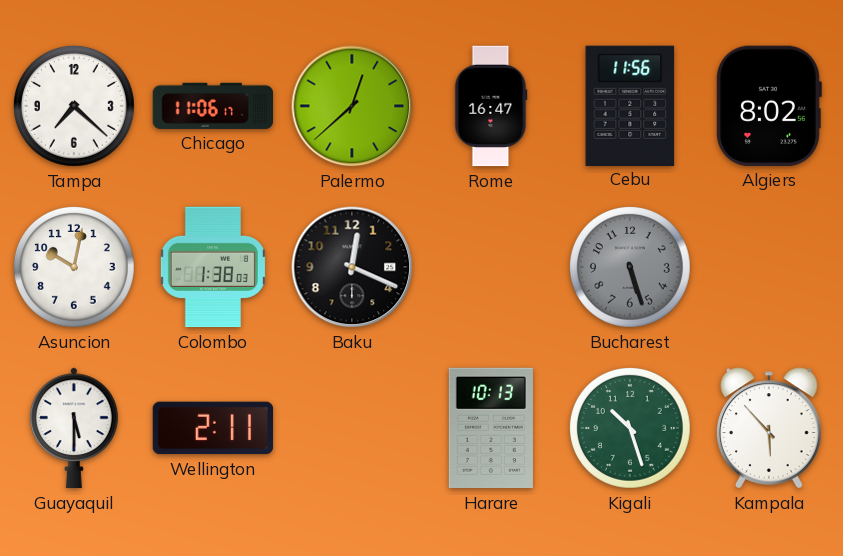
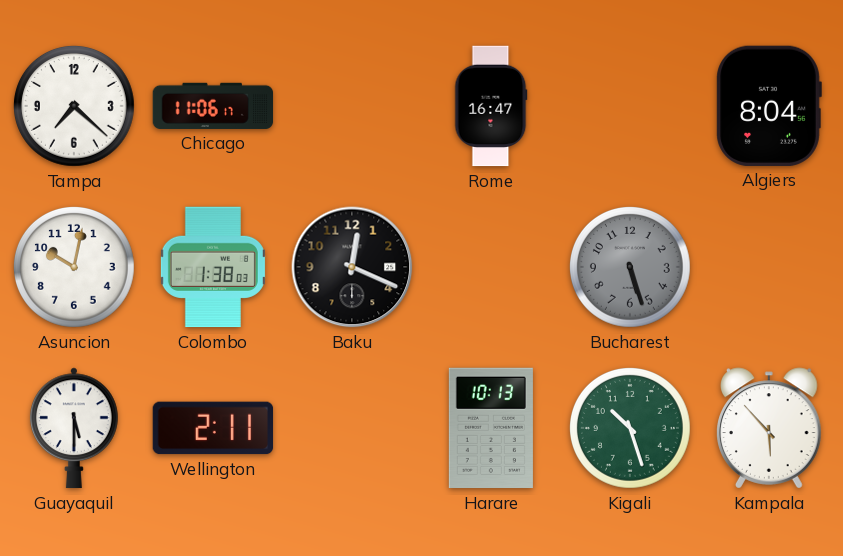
Palermo: 12:38 -> none
Cebu: 11:56 -> none
Algiers: 8:02 -> 8:04
